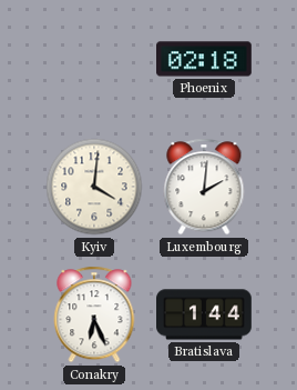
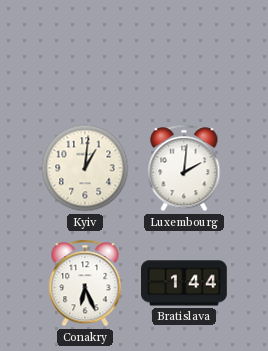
Phoenix: 02:18 -> none
Kyiv: 4:01 -> 1:01
